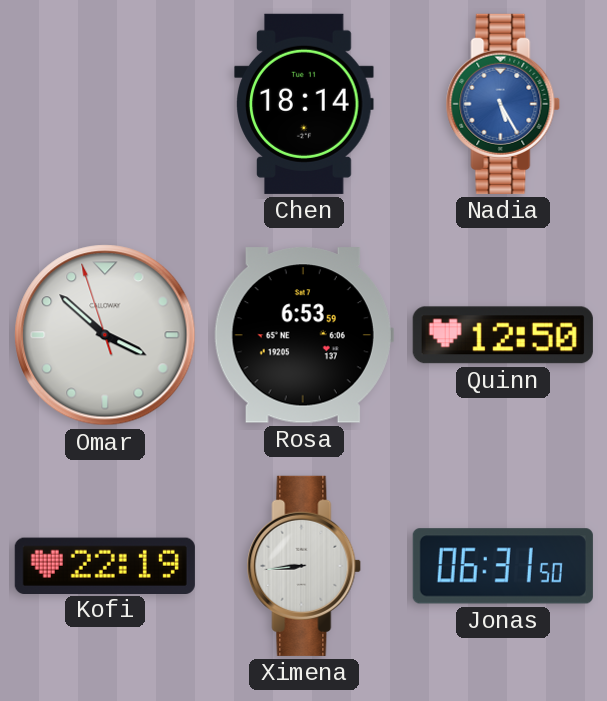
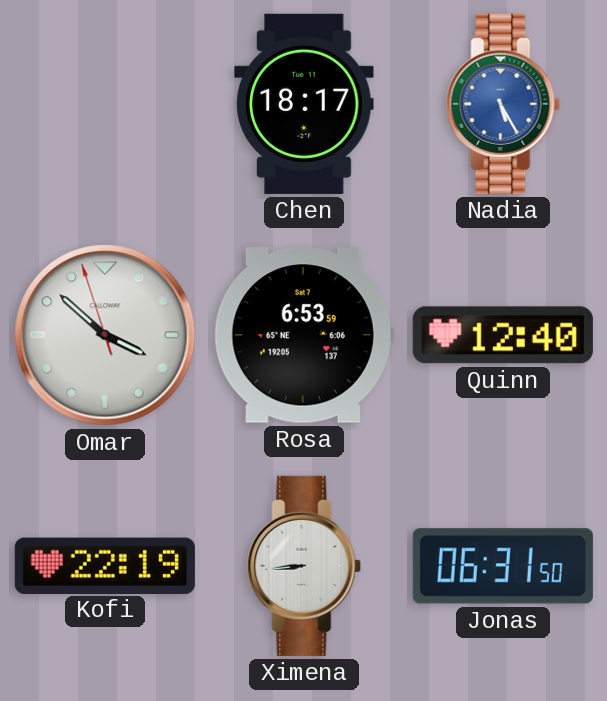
Chen: 18:14 -> 18:17
Quinn: 12:50 -> 12:40
